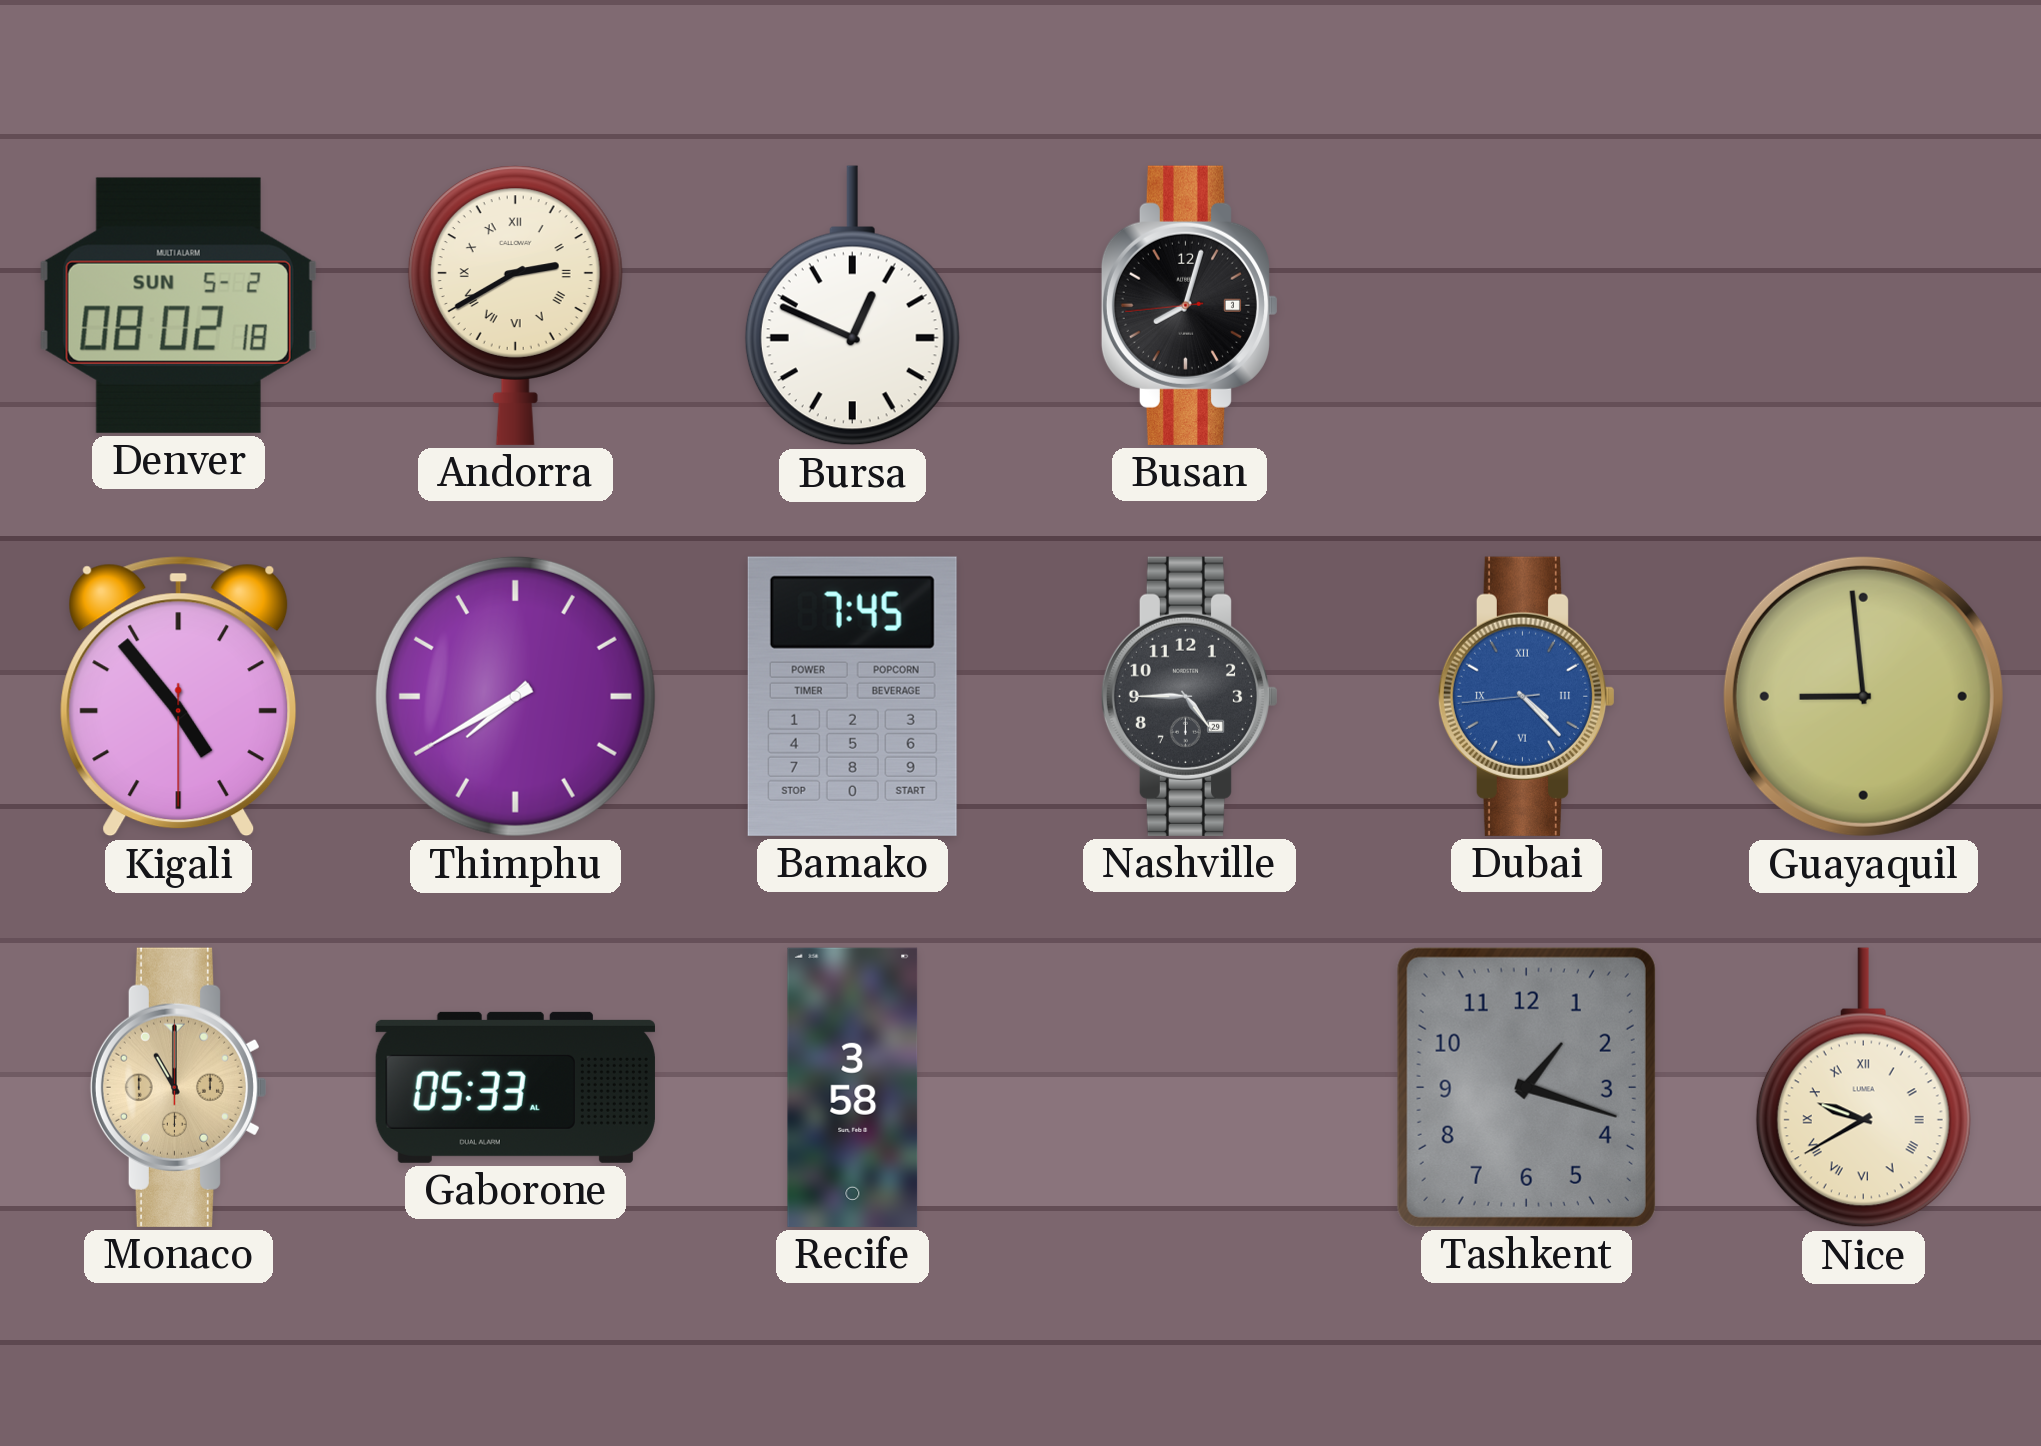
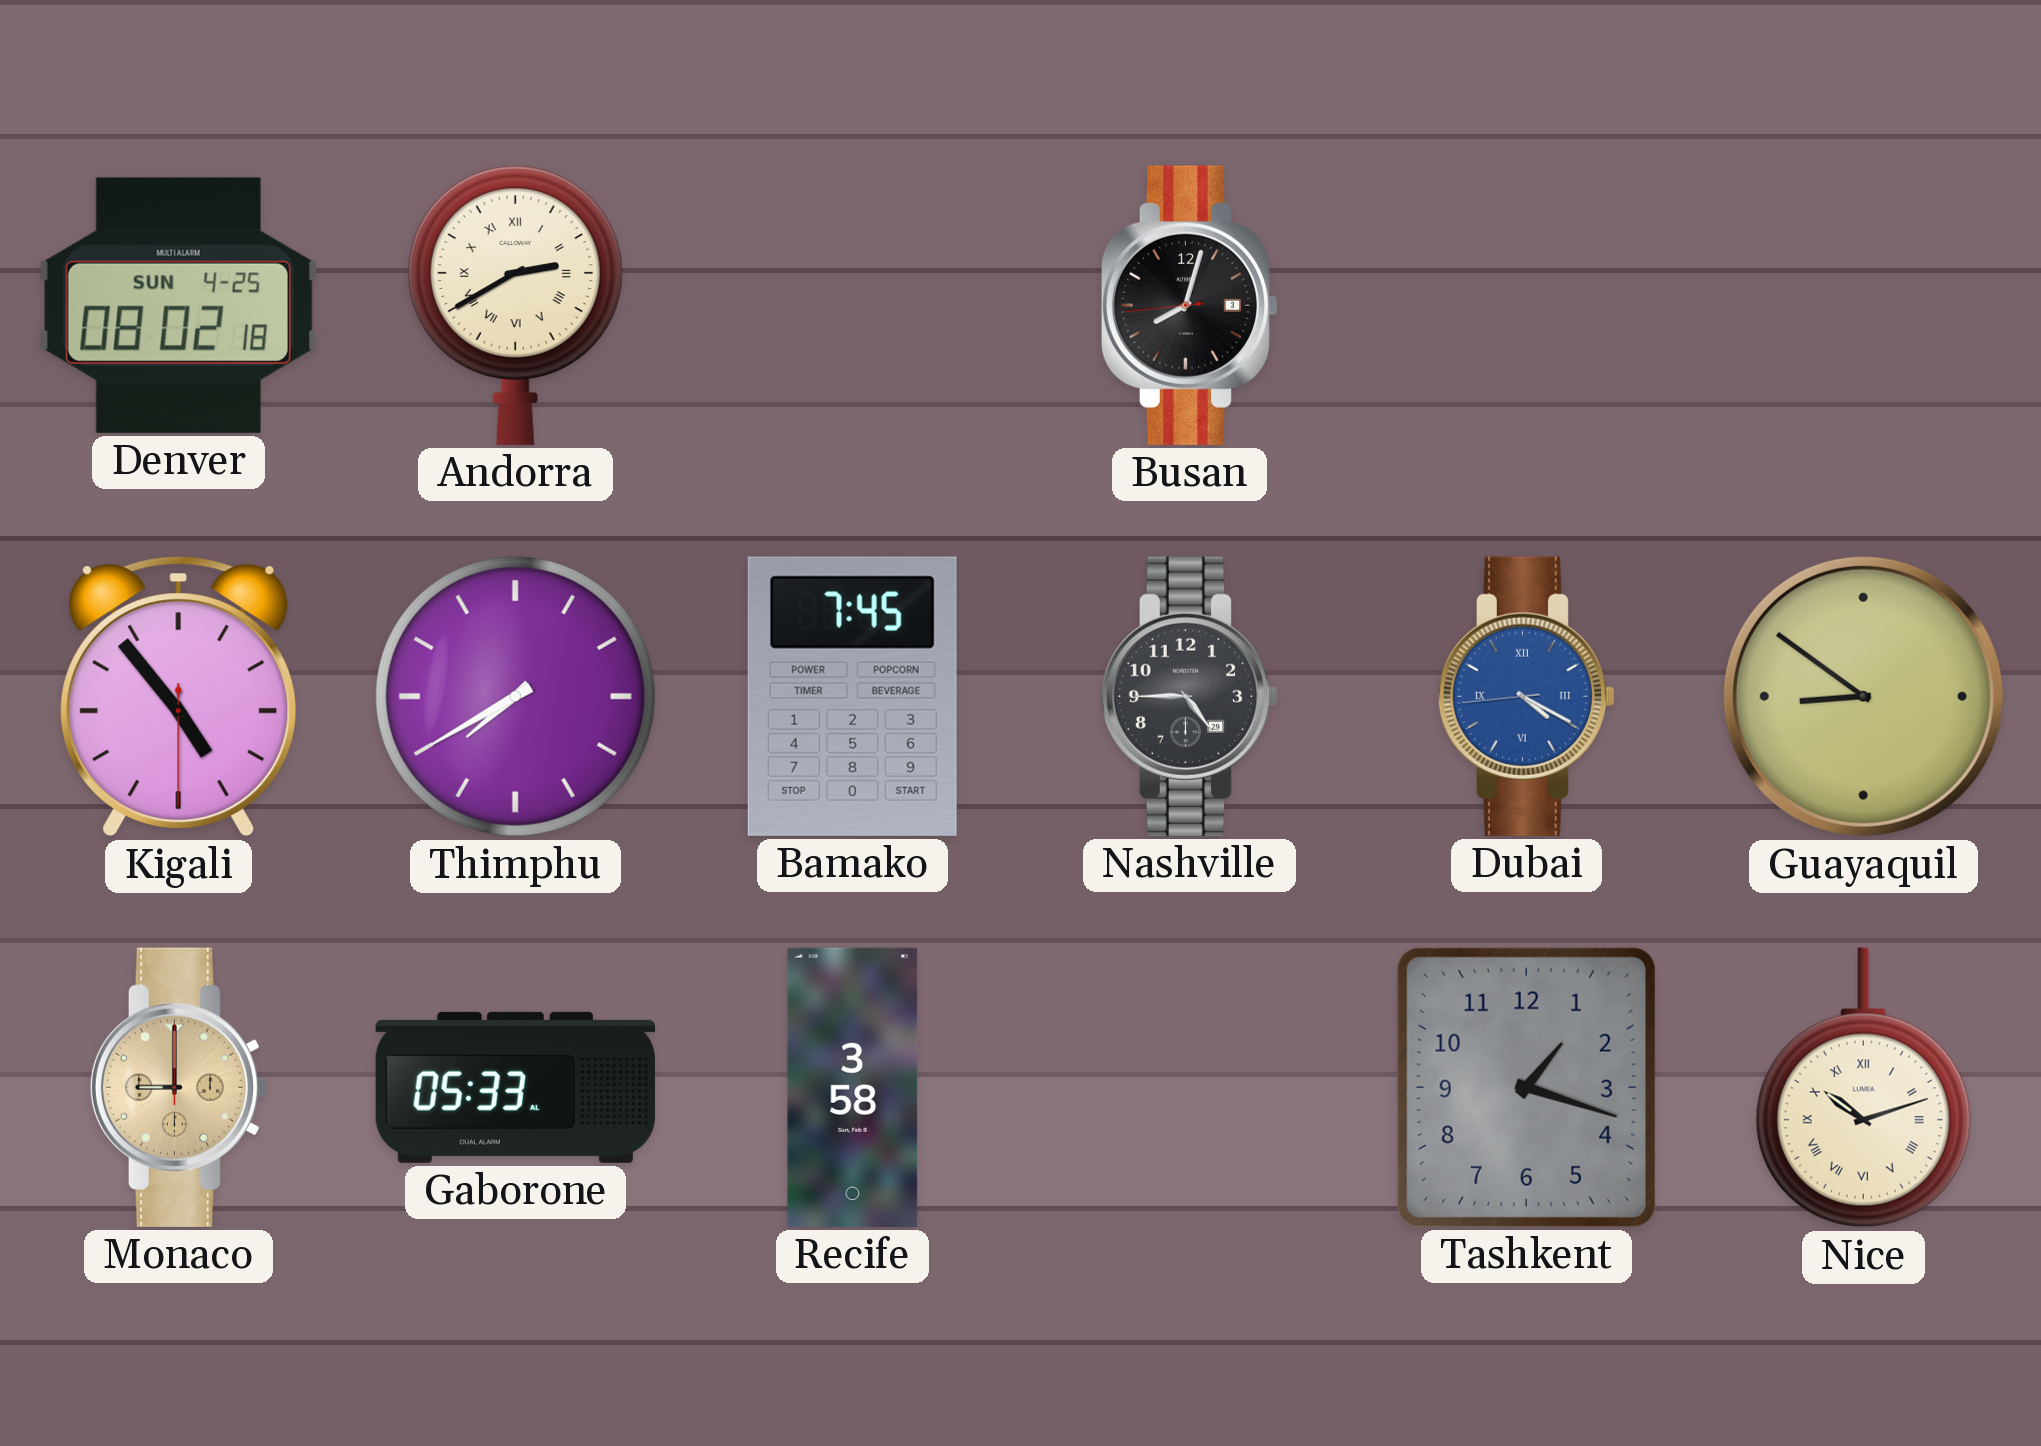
Denver date: SUN 5-2 -> SUN 4-25
Bursa: 12:49 -> none
Dubai: 4:22 -> 4:19
Guayaquil: 8:59 -> 8:51
Monaco: 11:00 -> 9:00
Nice: 9:40 -> 10:12
